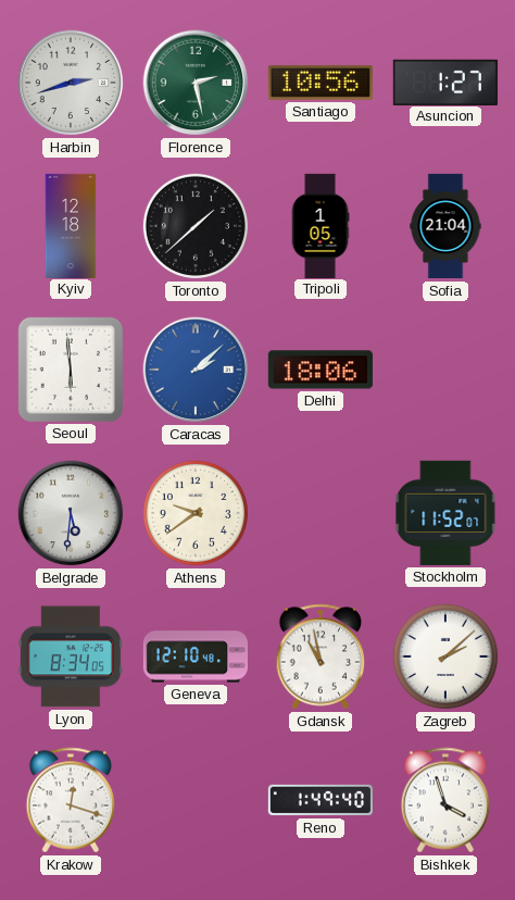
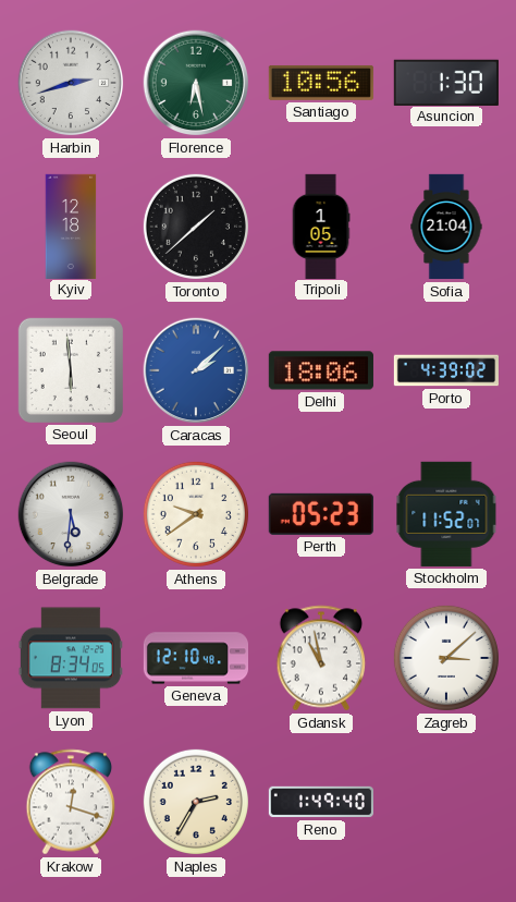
Florence: 2:28 -> 6:28
Asuncion: 1:27 -> 1:30
Porto: none -> 4:39
Perth: none -> 05:23
Zagreb: 2:08 -> 3:08
Naples: none -> 2:35
Bishkek: 3:57 -> none
